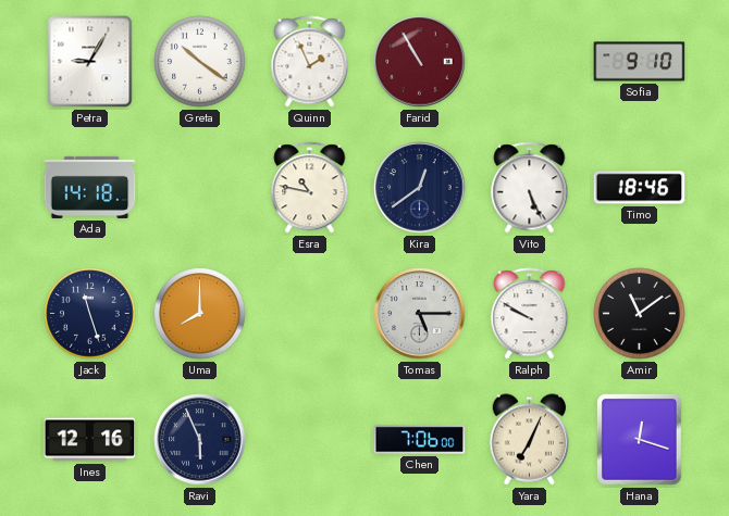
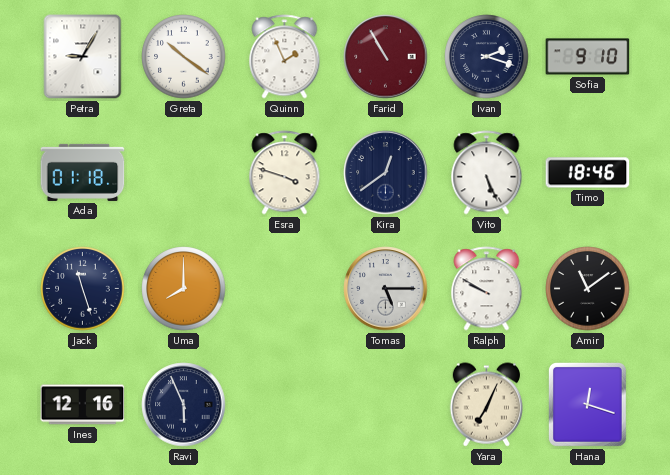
Ivan: none -> 2:18
Ada: 14:18 -> 01:18
Esra: 10:47 -> 3:48
Chen: 7:06 -> none
